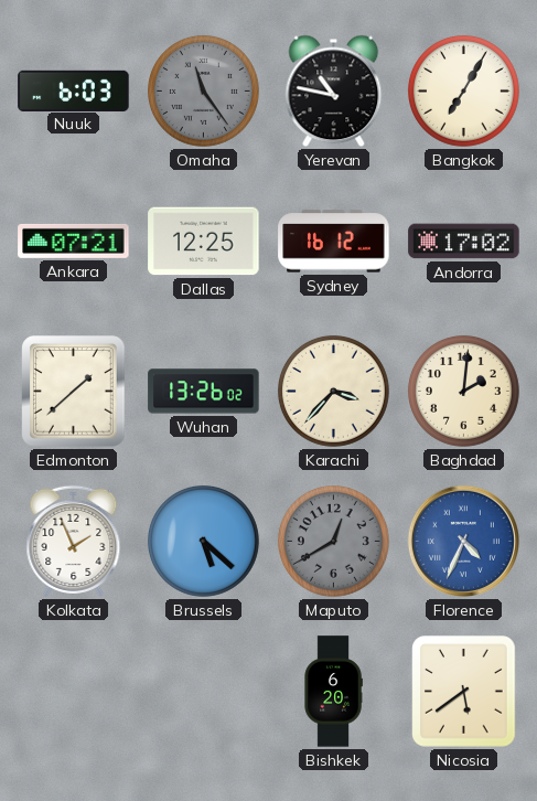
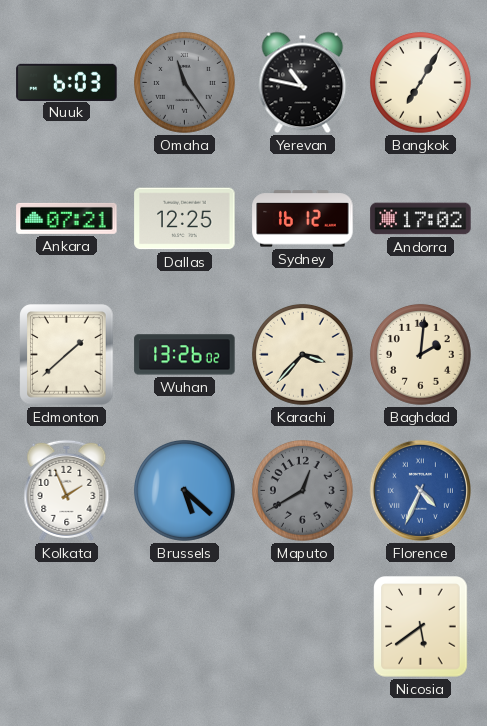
Bishkek: 6:20 -> none
